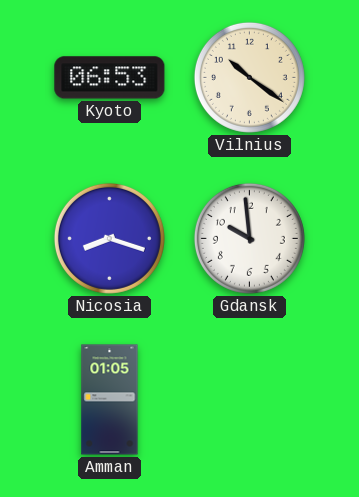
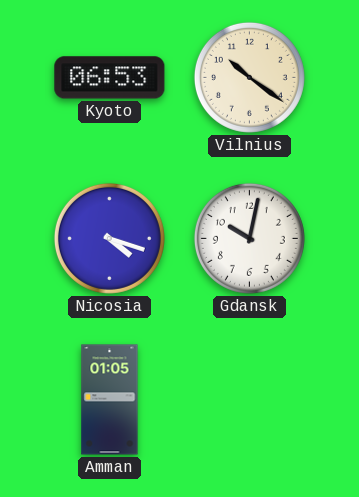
Nicosia: 8:18 -> 4:18
Gdansk: 9:59 -> 10:02
